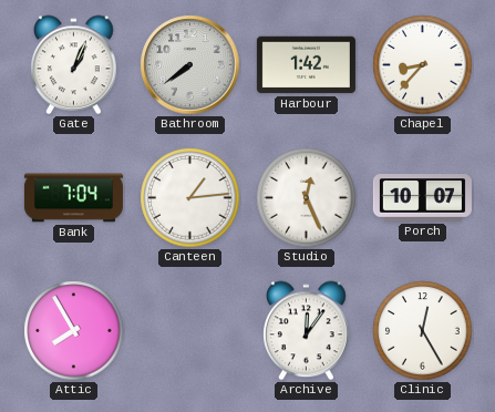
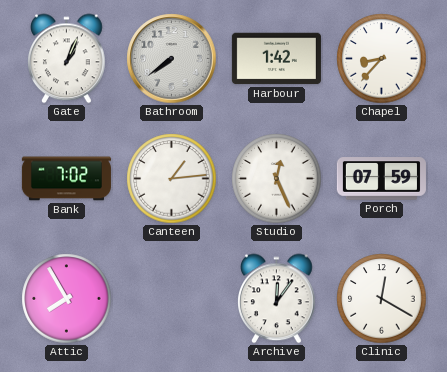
Bank: 7:04 -> 7:02
Porch: 10:07 -> 07:59
Clinic: 12:25 -> 12:20
